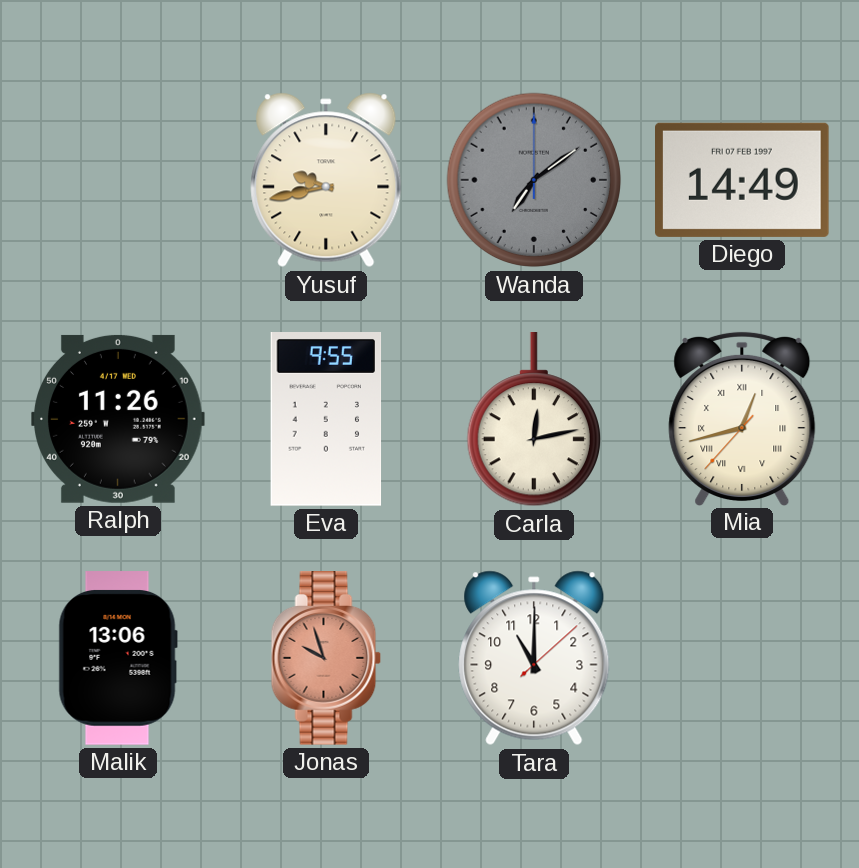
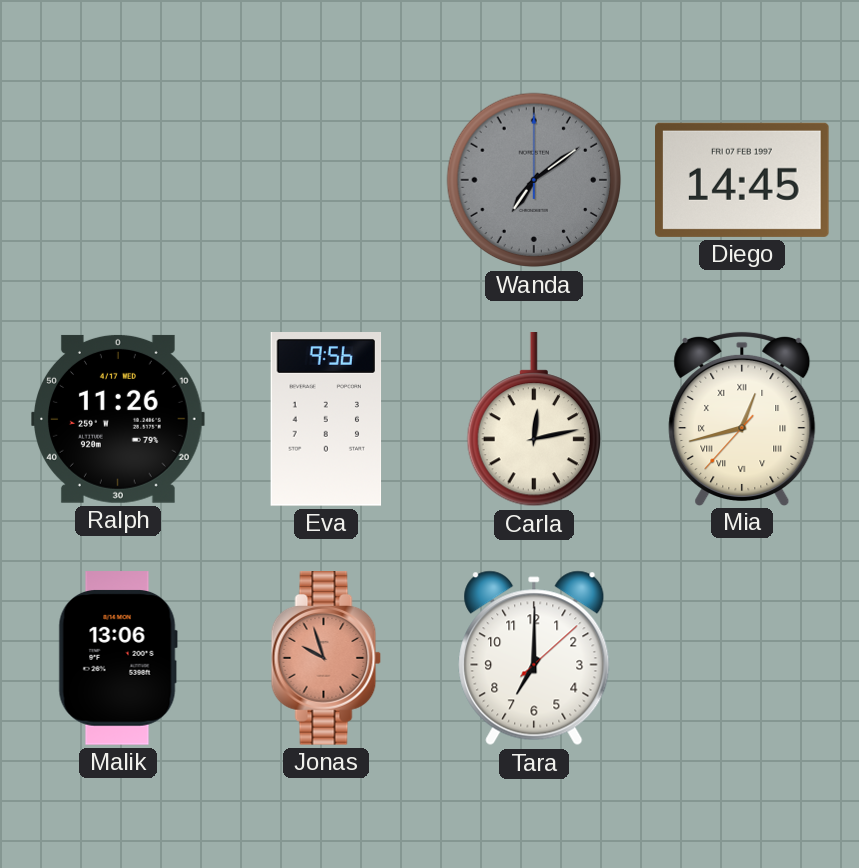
Yusuf: 9:43 -> none
Diego: 14:49 -> 14:45
Eva: 9:55 -> 9:56
Tara: 11:00 -> 7:00
